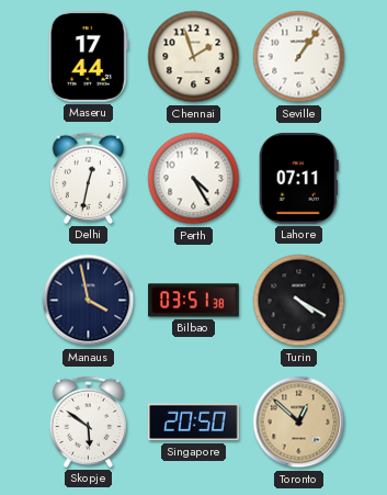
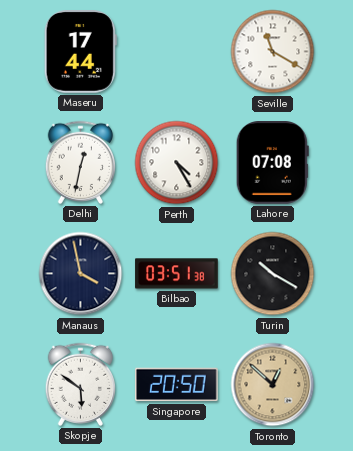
Chennai: 1:57 -> none
Seville: 1:06 -> 11:20
Lahore: 07:11 -> 07:08
Turin: 4:20 -> 10:20
